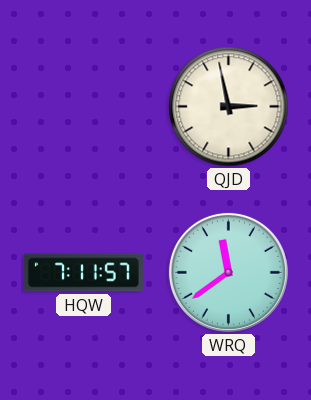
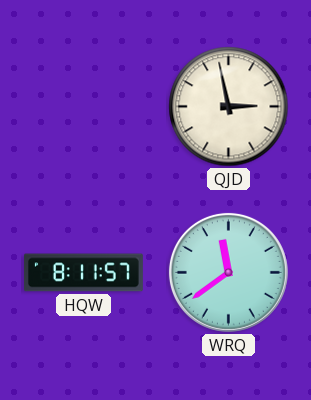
HQW: 7:11 -> 8:11
